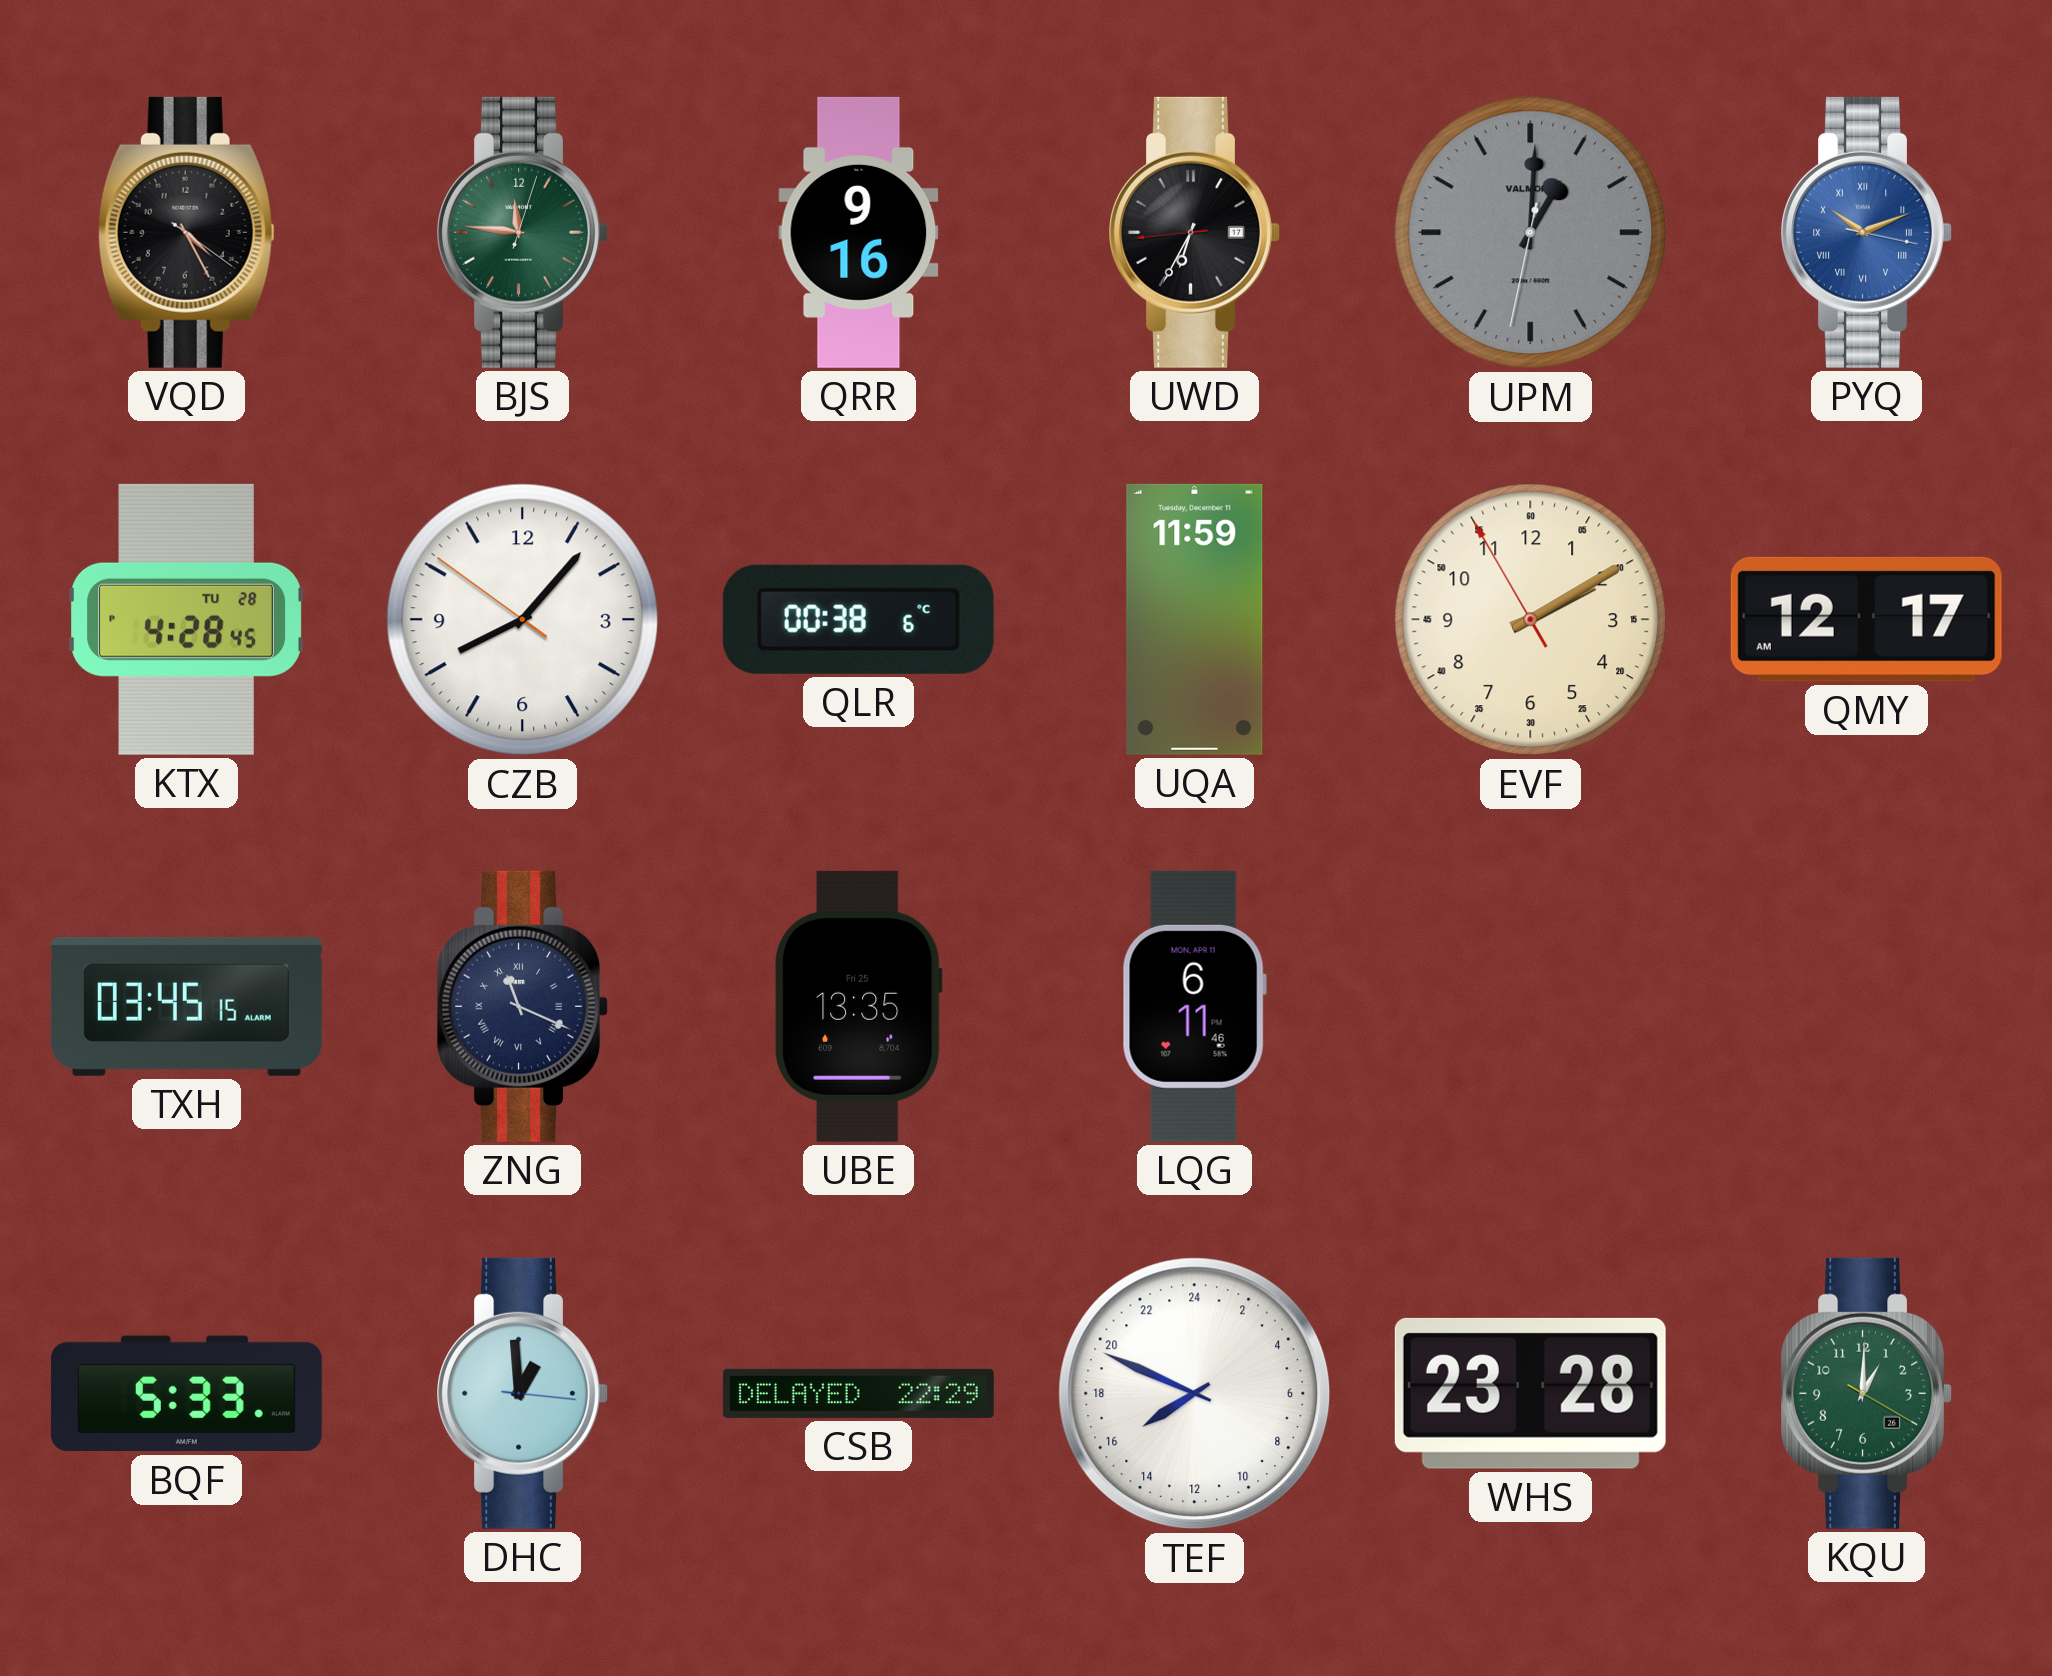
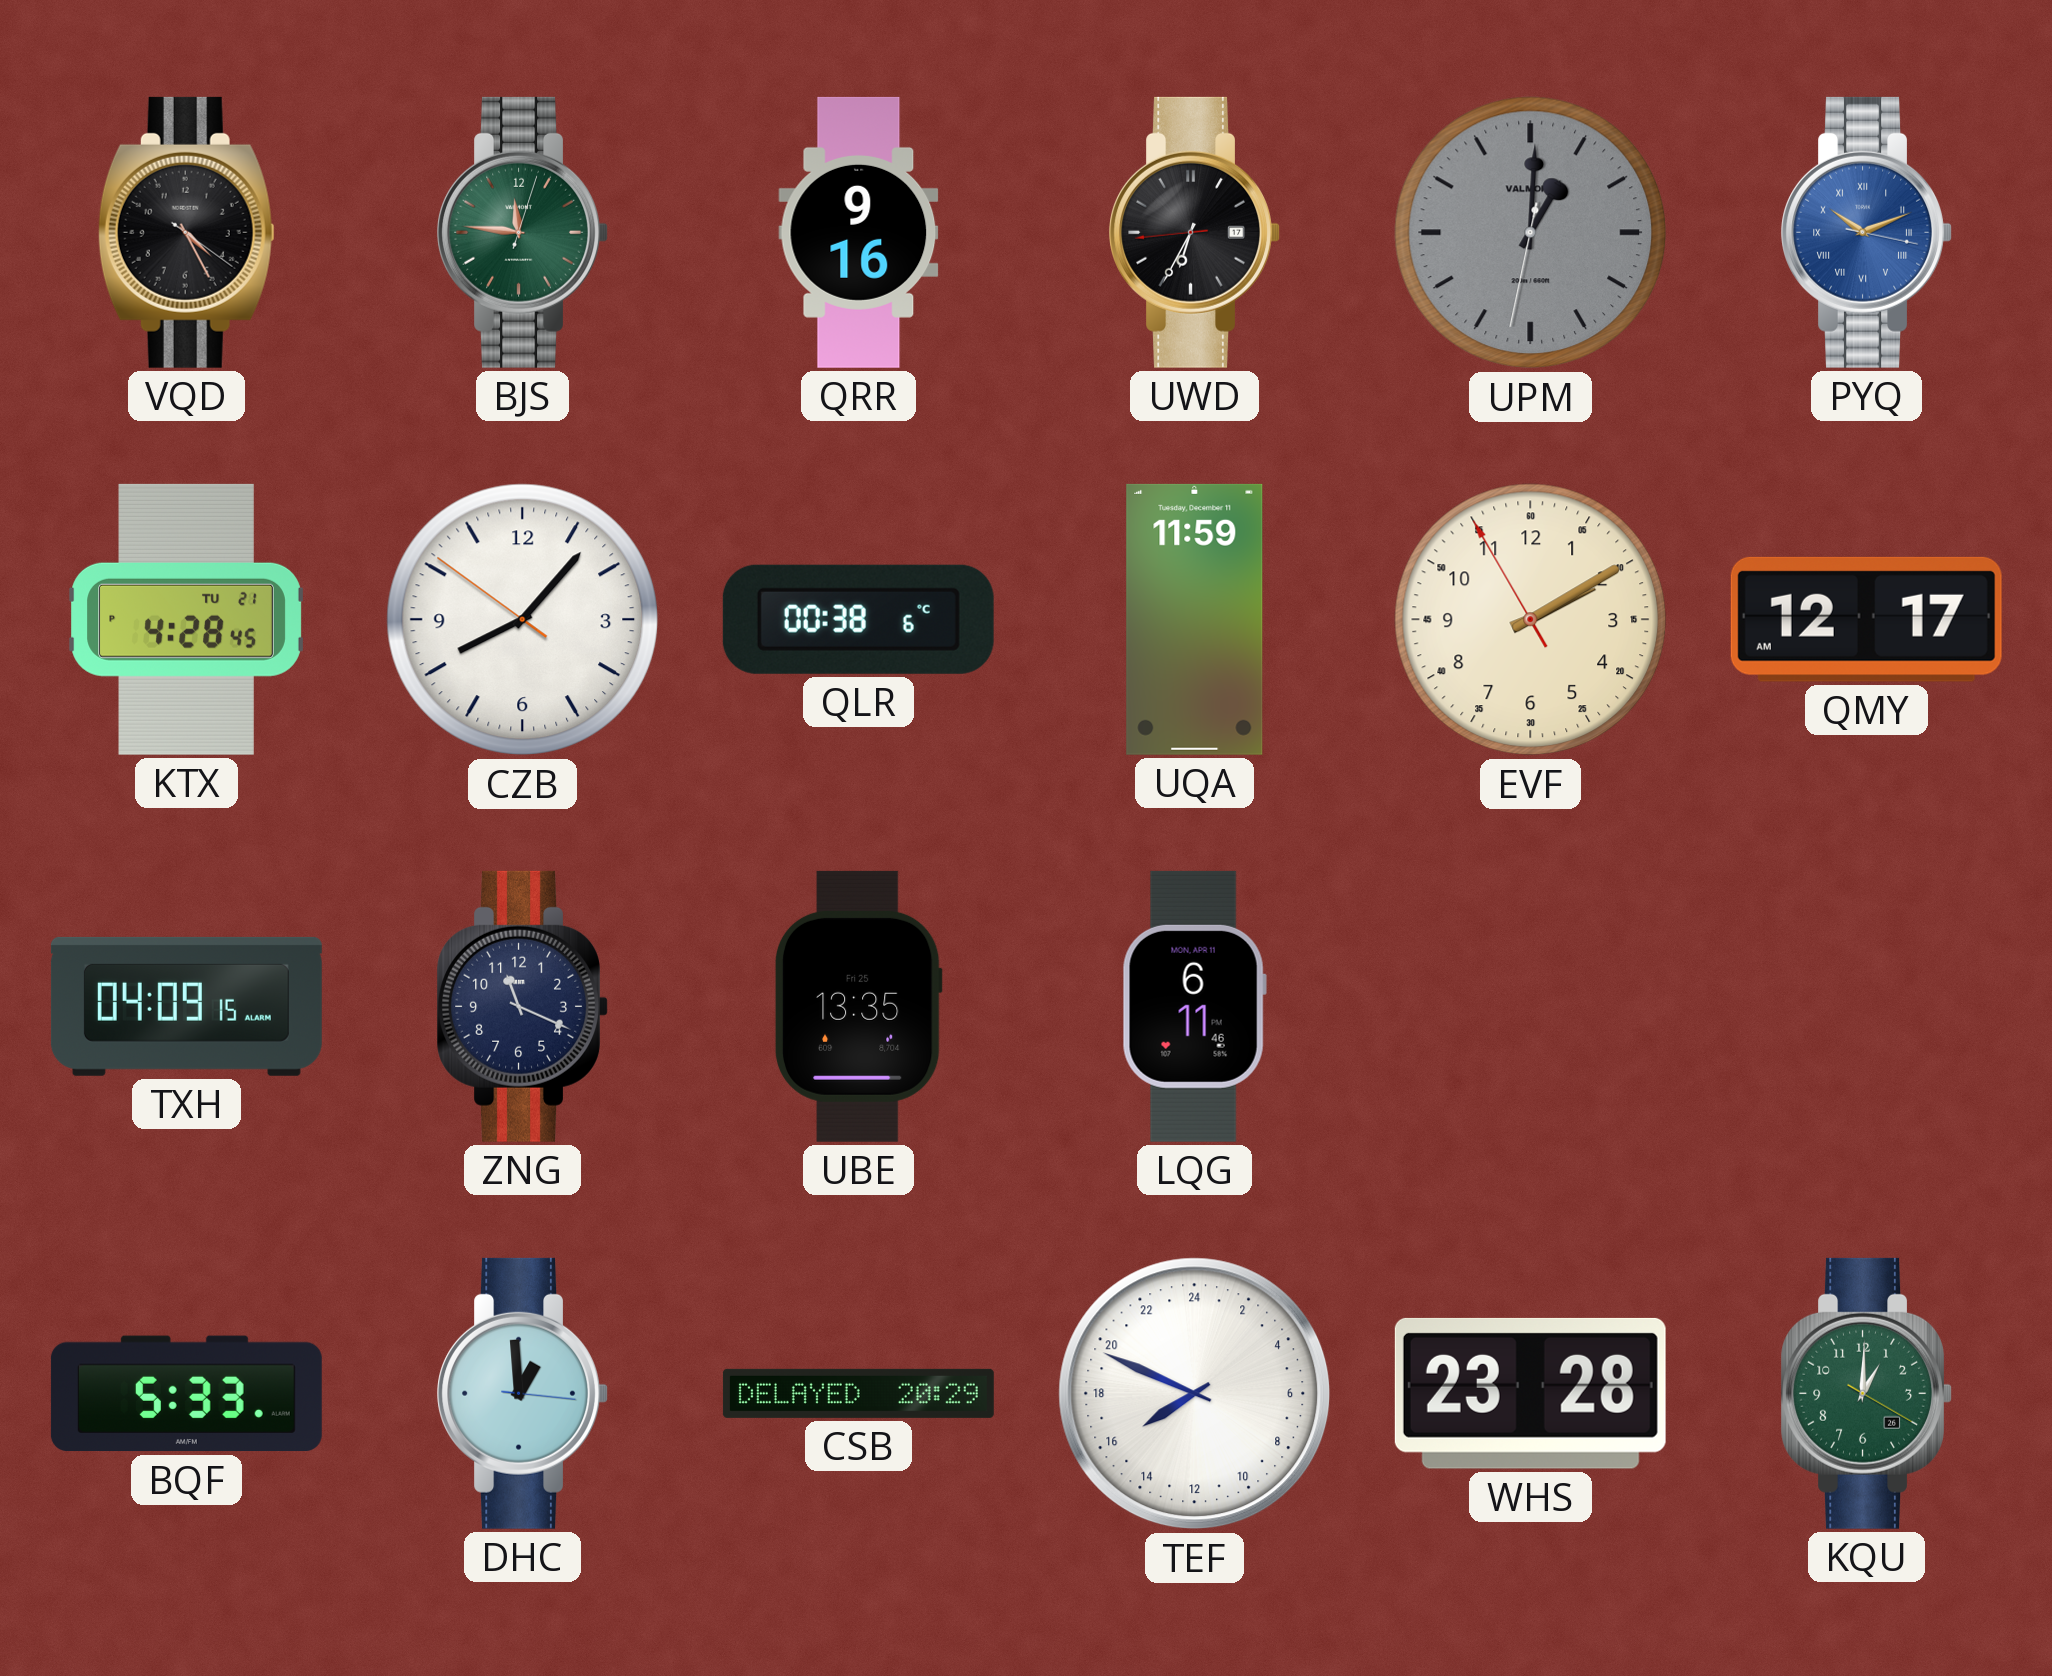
KTX date: TU 28 -> TU 21
TXH: 03:45 -> 04:09
ZNG numerals: Roman -> Arabic
CSB: 22:29 -> 20:29
